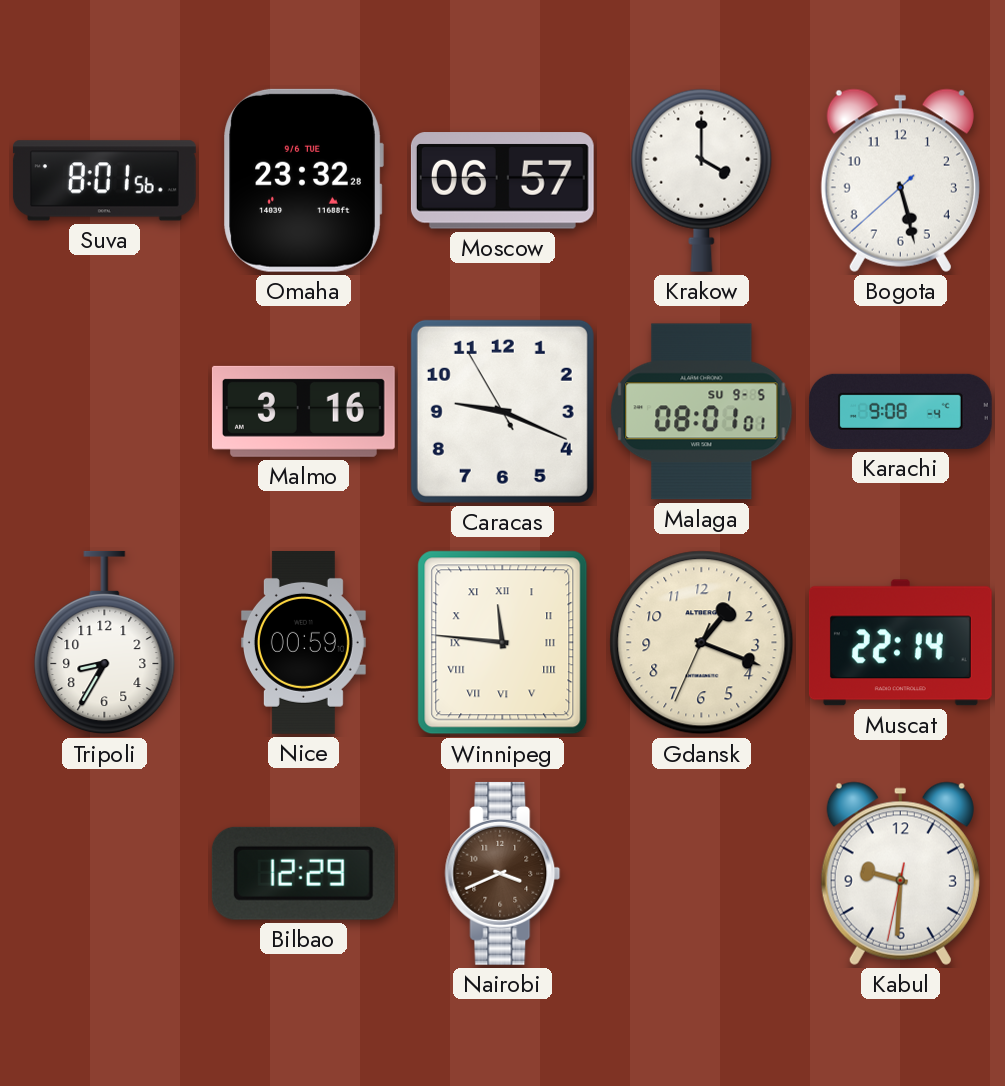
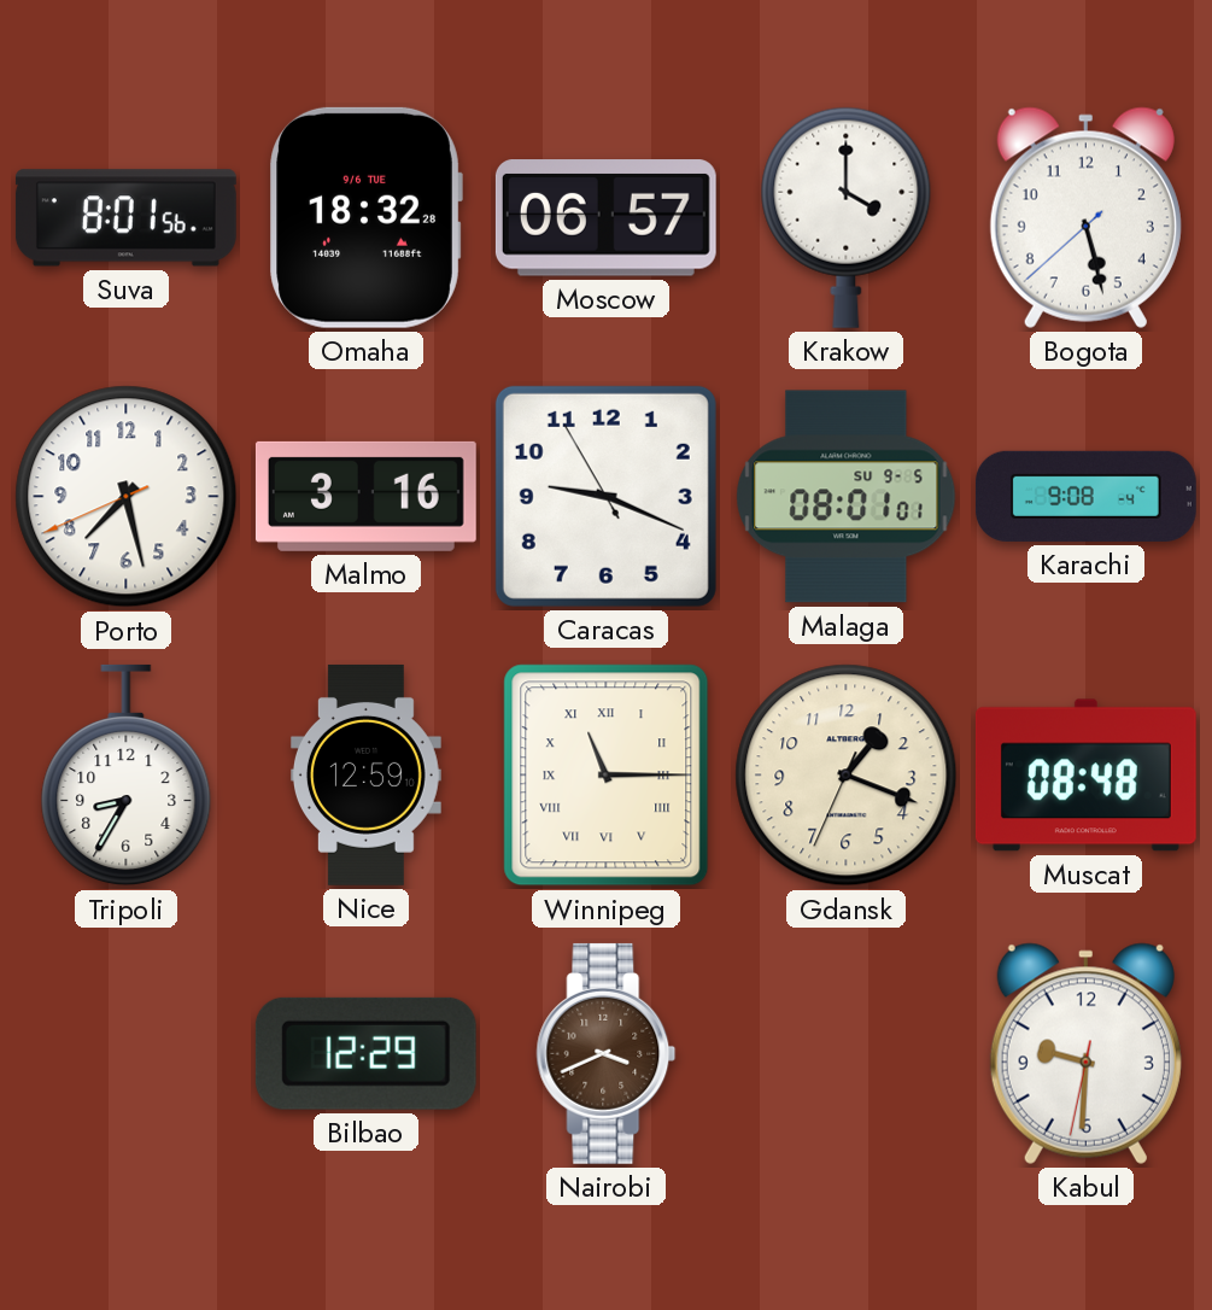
Omaha: 23:32 -> 18:32
Porto: none -> 7:27
Nice: 00:59 -> 12:59
Winnipeg: 11:46 -> 11:15
Muscat: 22:14 -> 08:48
